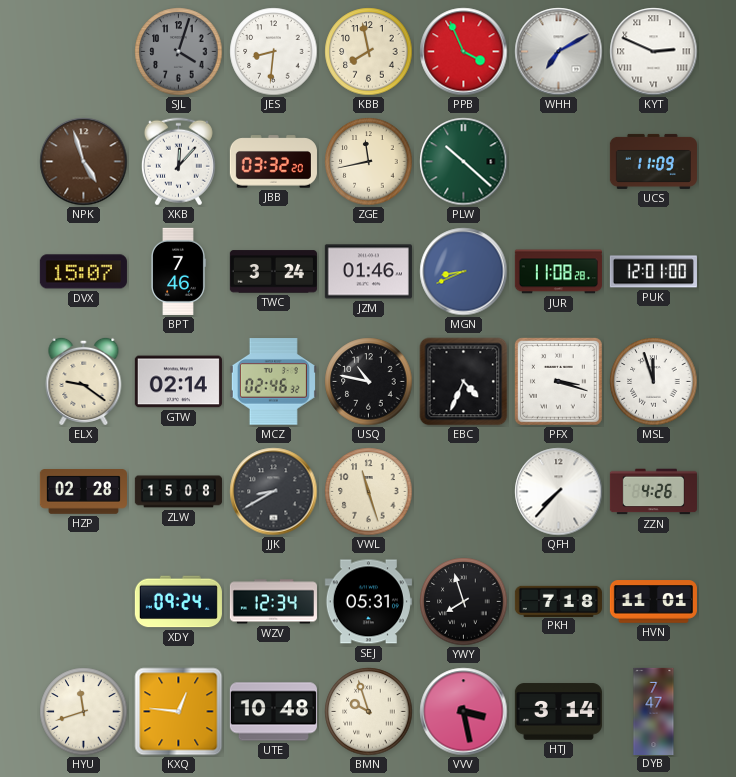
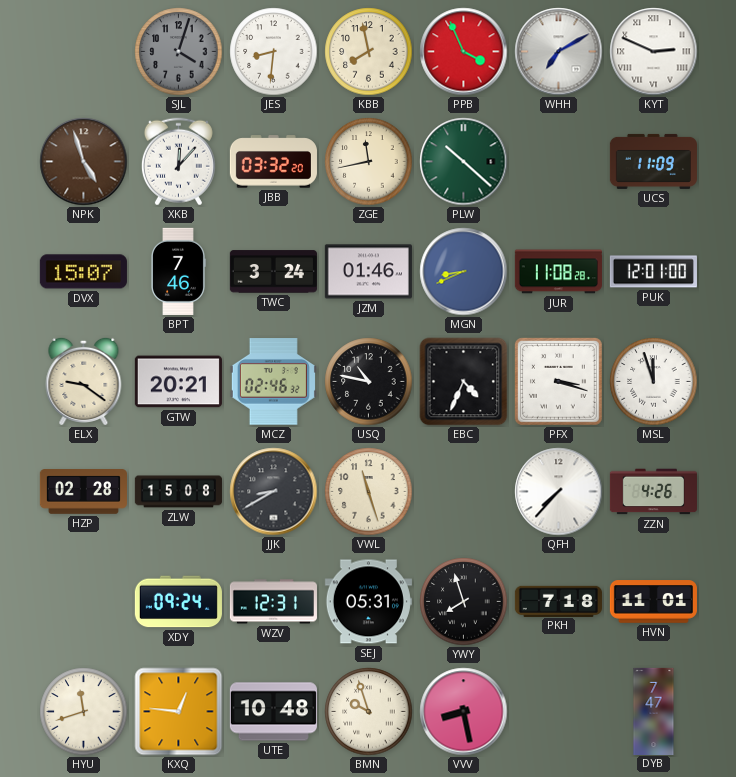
GTW: 02:14 -> 20:21
WZV: 12:34 -> 12:31
VVV: 3:28 -> 8:28
HTJ: 3:14 -> none
